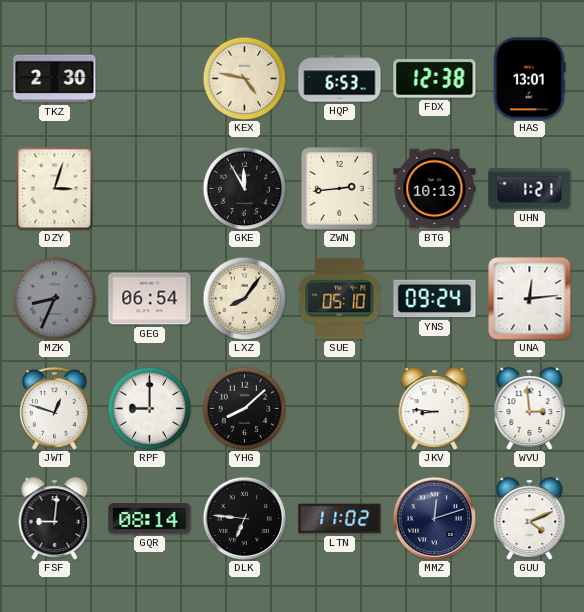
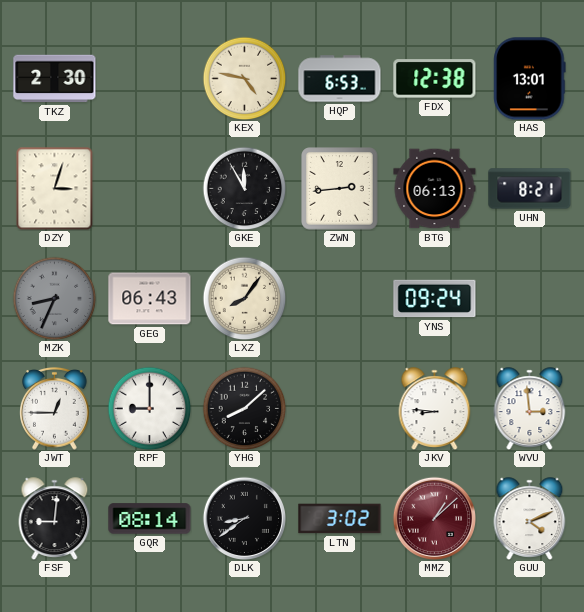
BTG: 10:13 -> 06:13
UHN: 1:21 -> 8:21
GEG: 06:54 -> 06:43
SUE: 05:10 -> none
UNA: 12:14 -> none
JWT: 12:48 -> 12:45
DLK: 6:46 -> 8:39
LTN: 11:02 -> 3:02
MMZ: 12:12 -> 1:08
MMZ dial: navy -> burgundy
